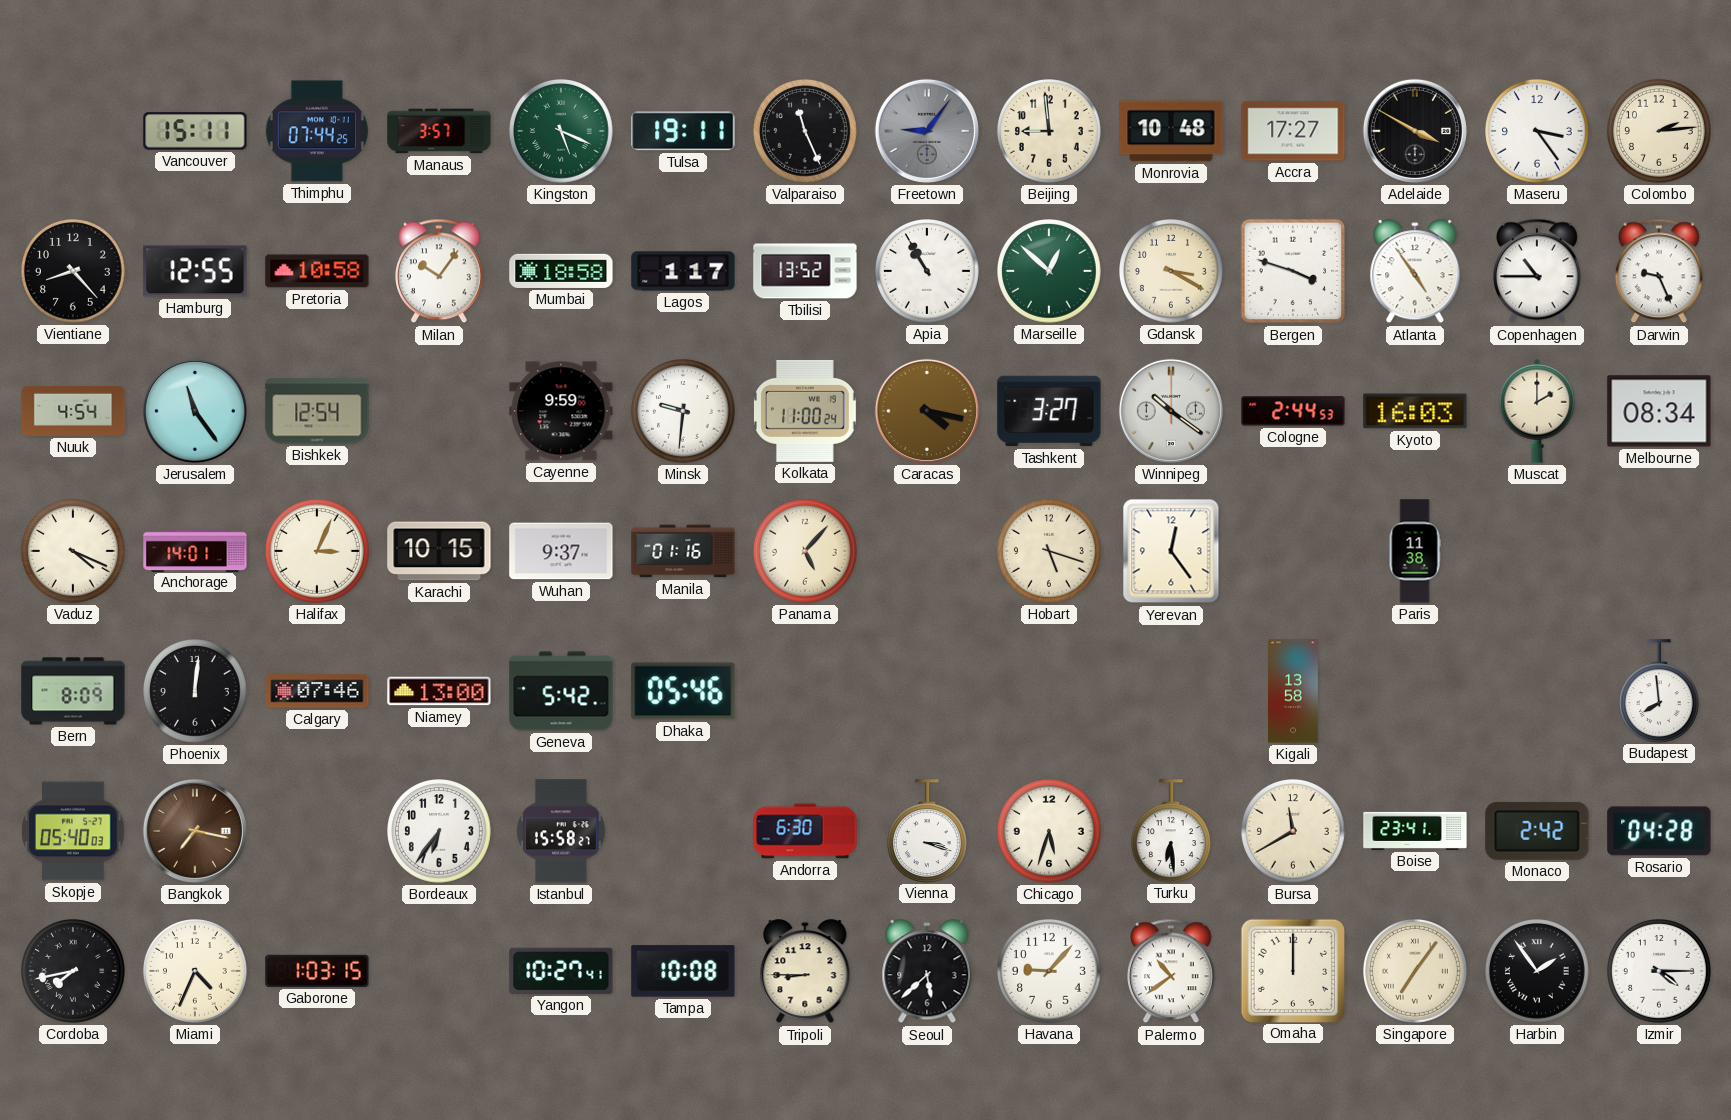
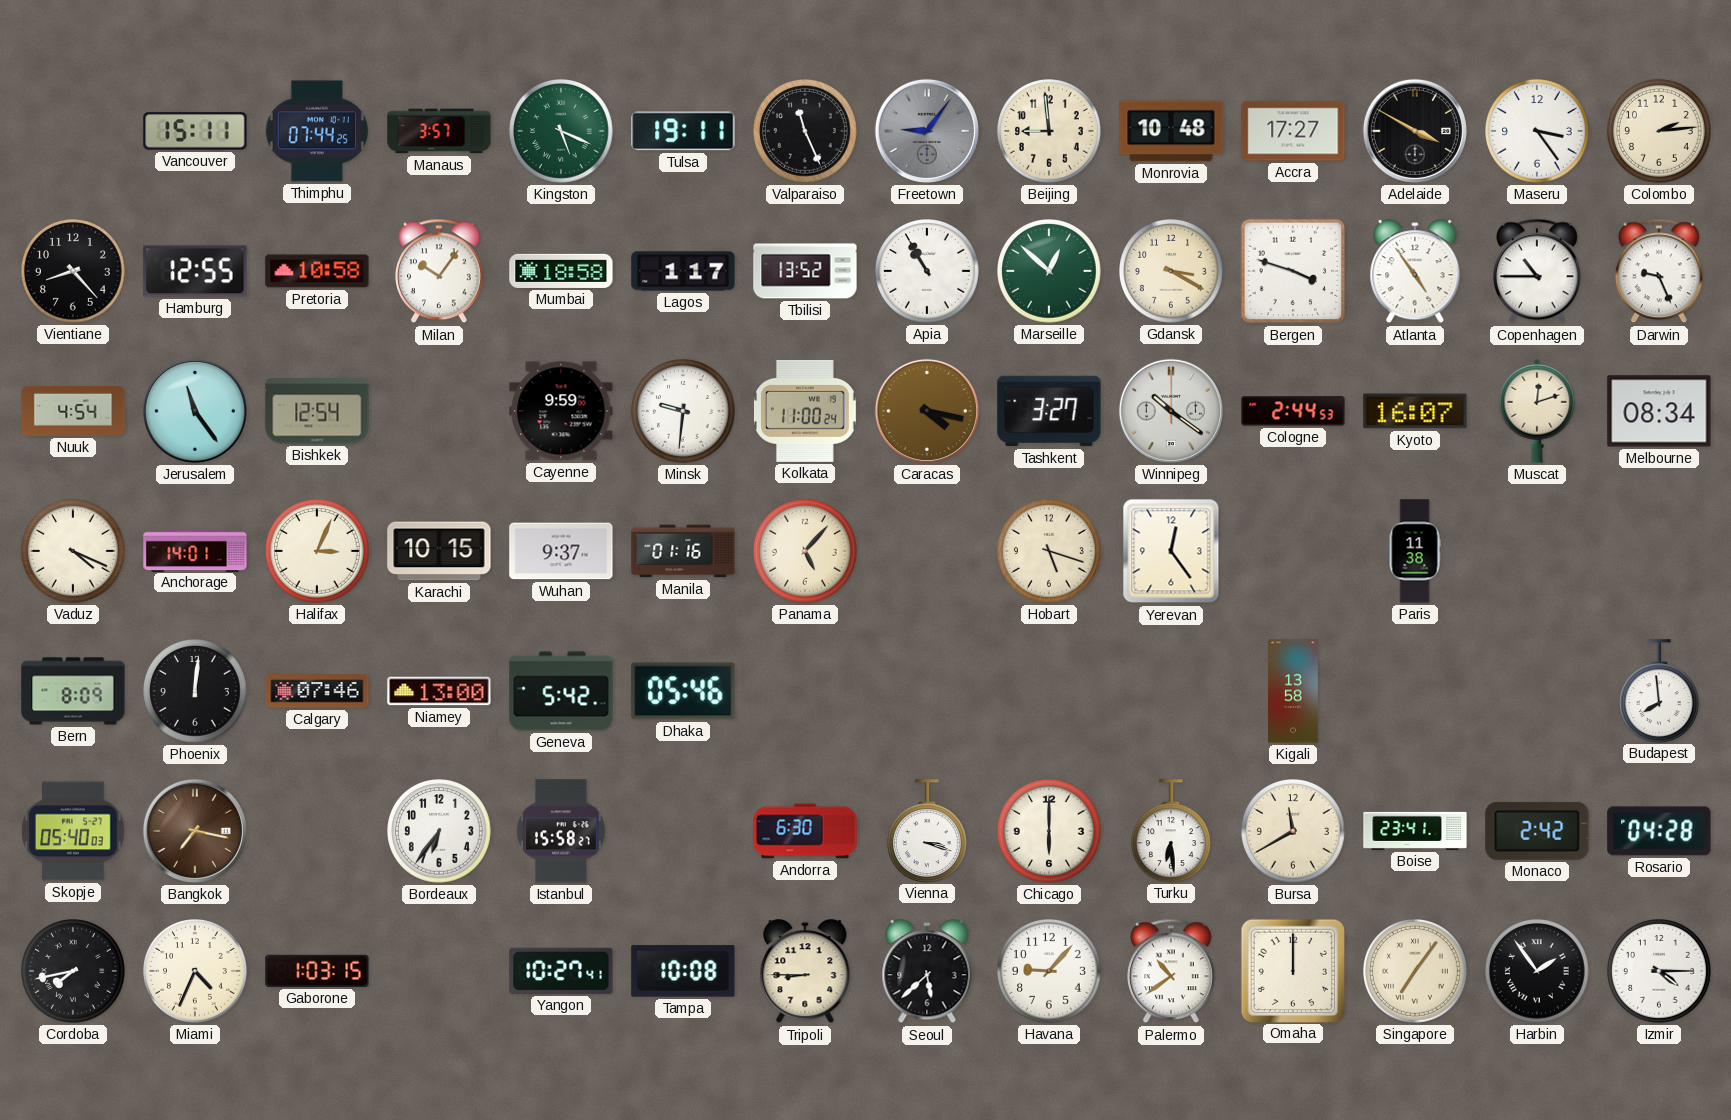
Kyoto: 16:03 -> 16:07
Muscat: 2:00 -> 12:12
Chicago: 5:33 -> 6:00
